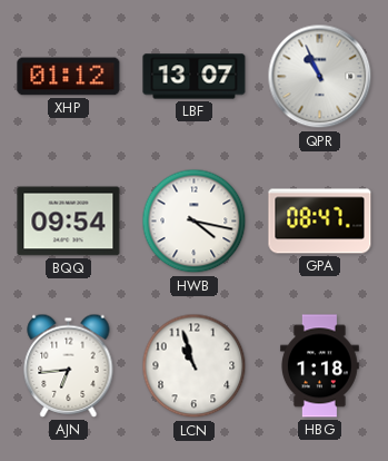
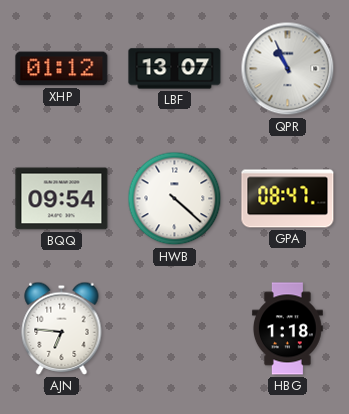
HWB: 4:17 -> 4:22
AJN: 6:44 -> 6:46
LCN: 10:57 -> none
